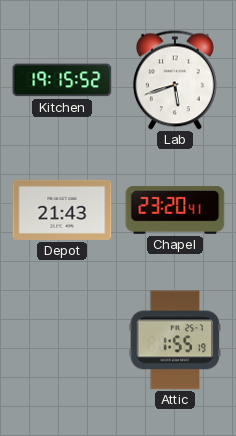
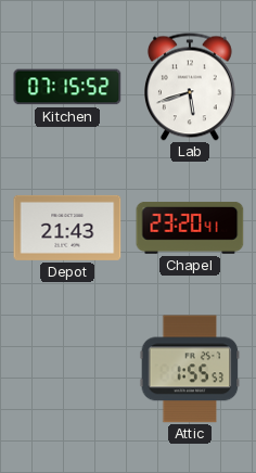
Kitchen: 19:15 -> 07:15
Attic: 1:55:19 -> 1:55:53
